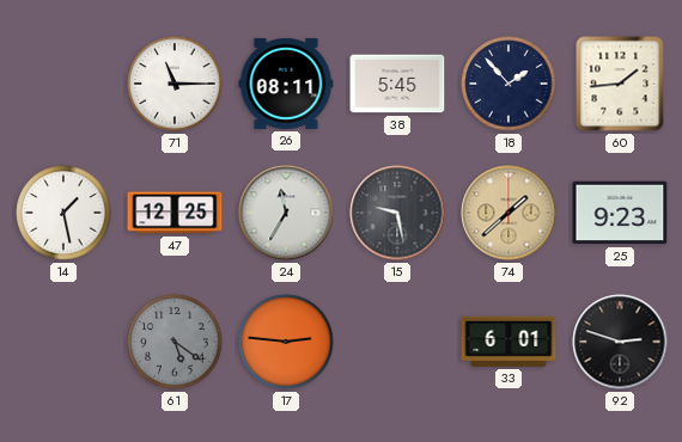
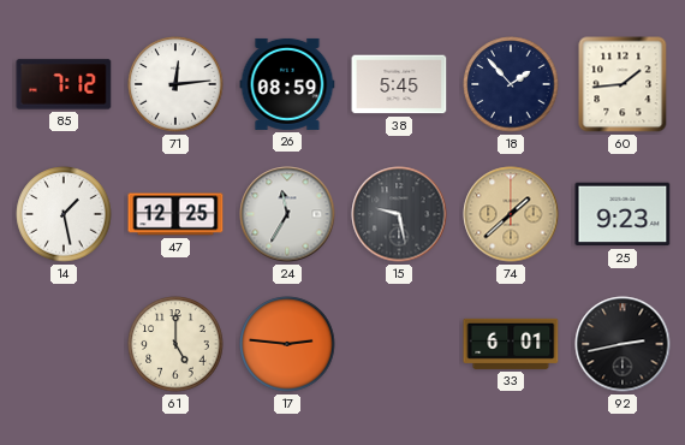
85: none -> 7:12
71: 11:15 -> 12:14
26: 08:11 -> 08:59
61: 5:21 -> 5:00
61 dial: grey -> cream
92: 2:48 -> 2:43
